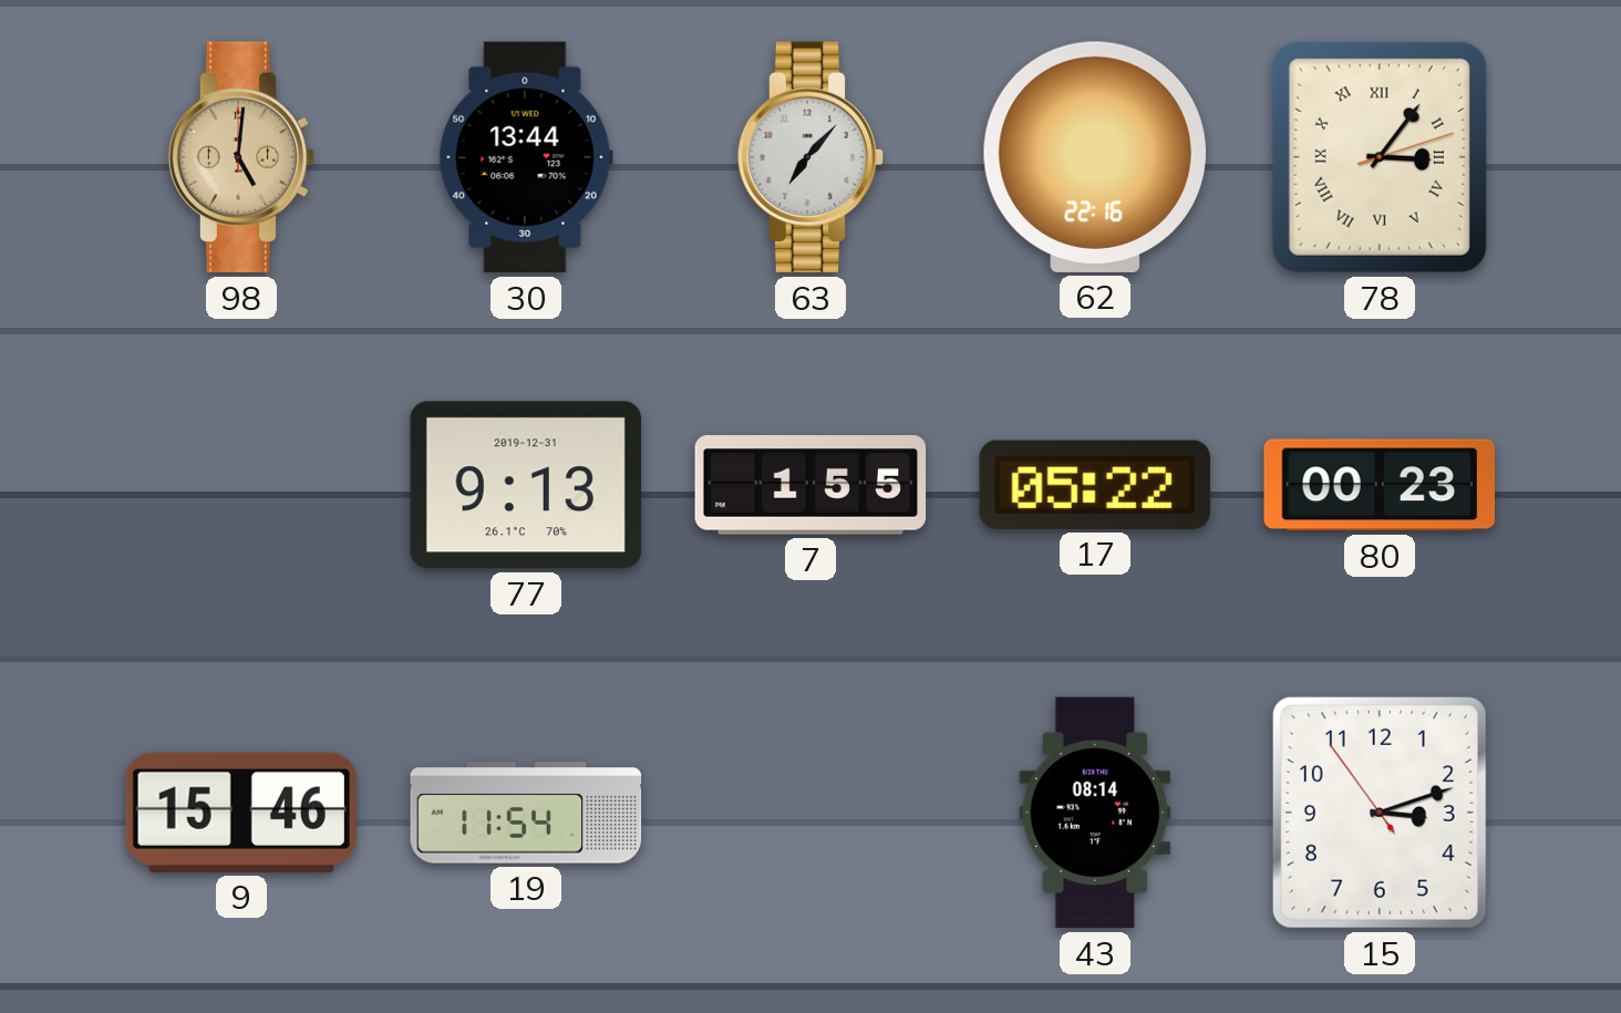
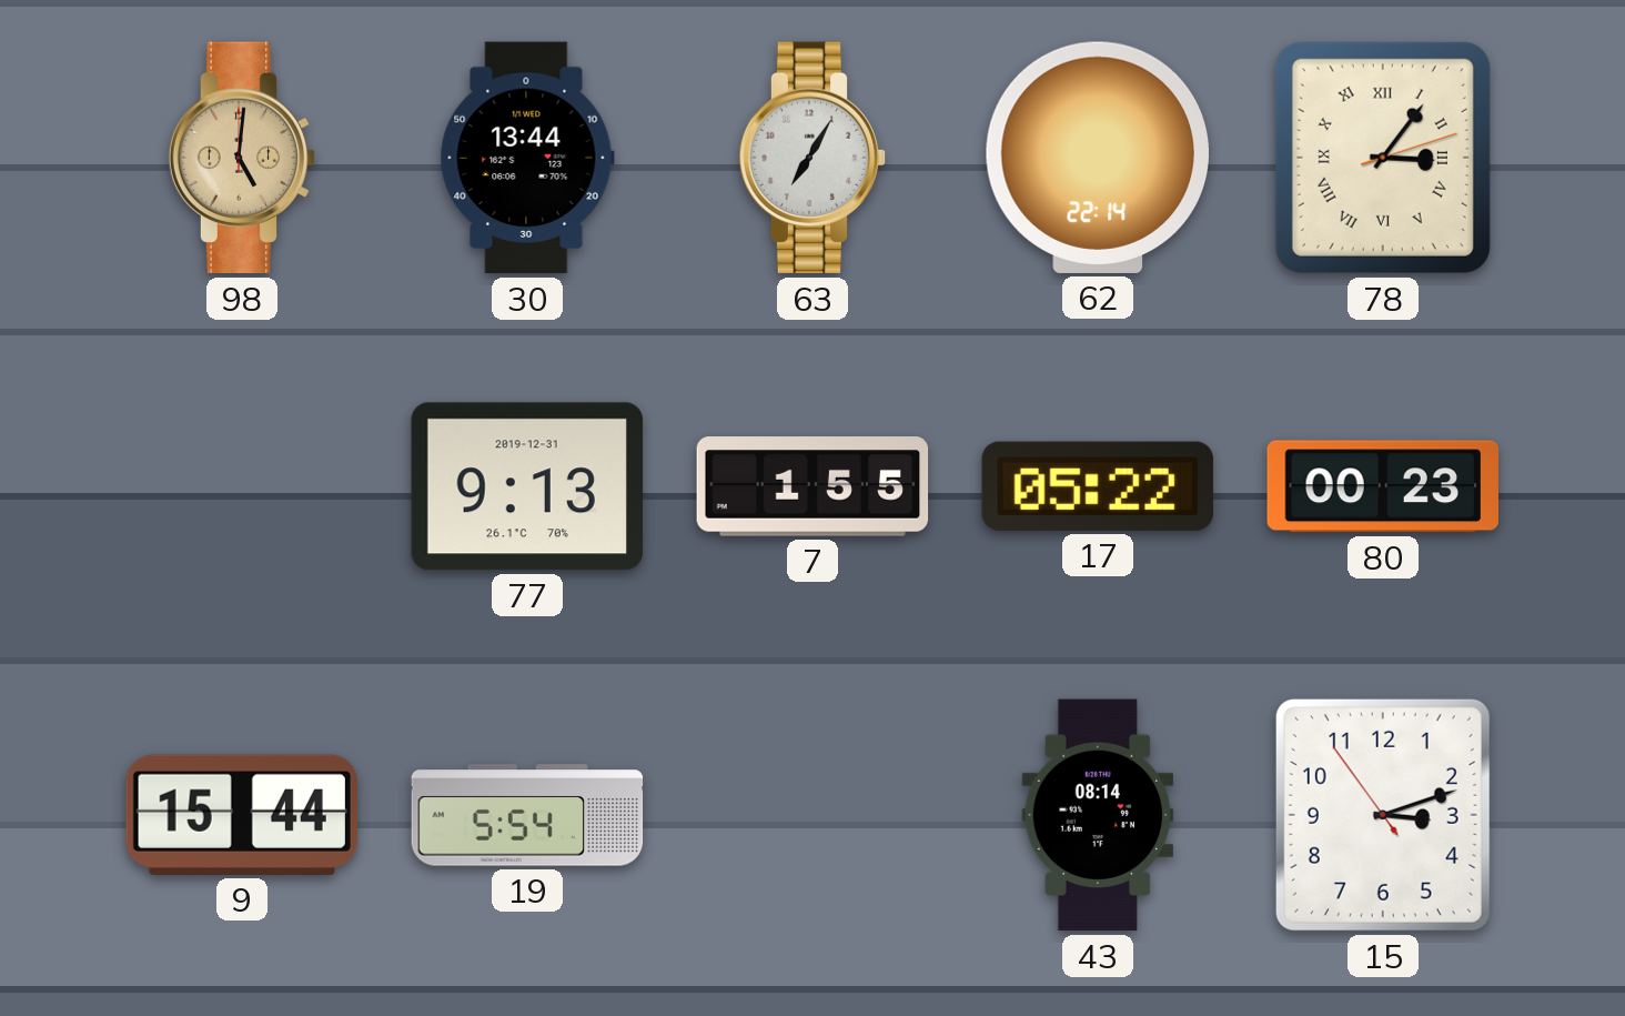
63: 7:07 -> 7:05
62: 22:16 -> 22:14
9: 15:46 -> 15:44
19: 11:54 -> 5:54
